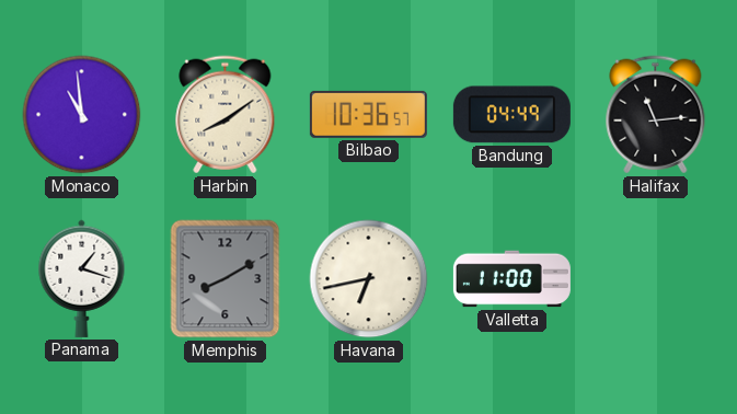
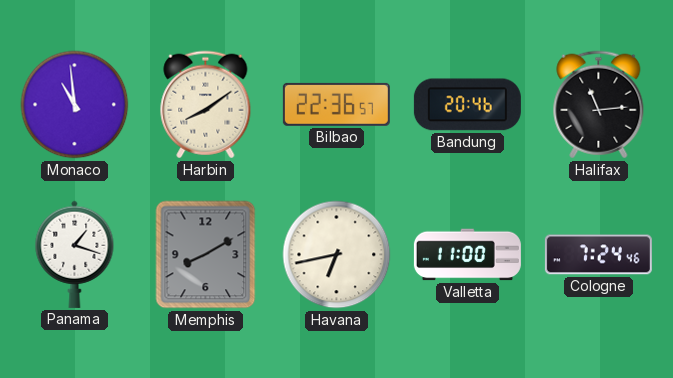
Bilbao: 10:36 -> 22:36
Bandung: 04:49 -> 20:46
Cologne: none -> 7:24
